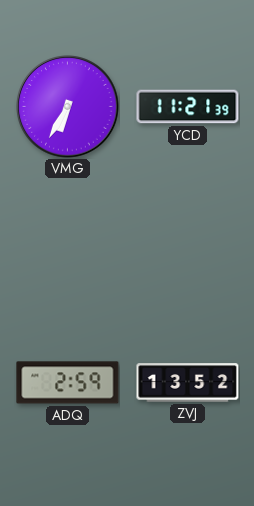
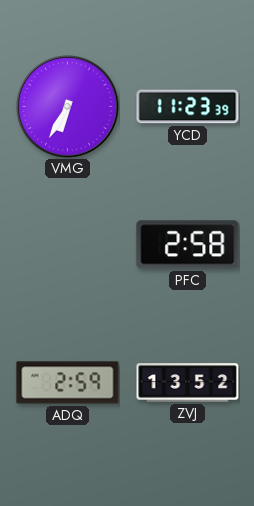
YCD: 11:21 -> 11:23
PFC: none -> 2:58
